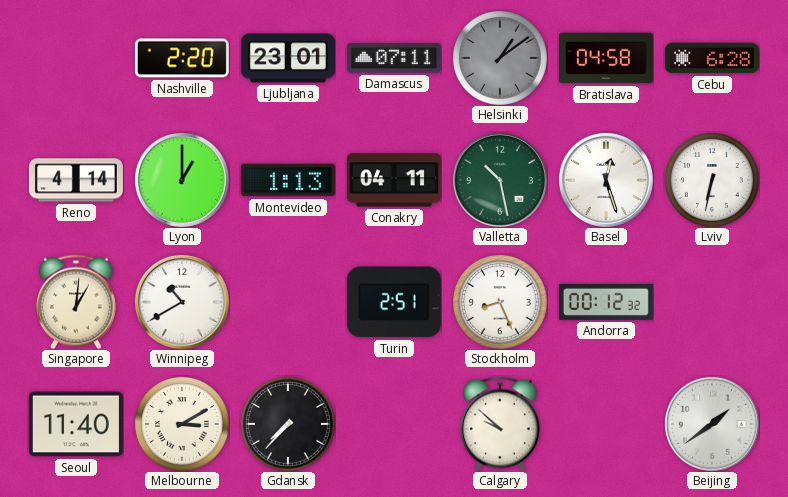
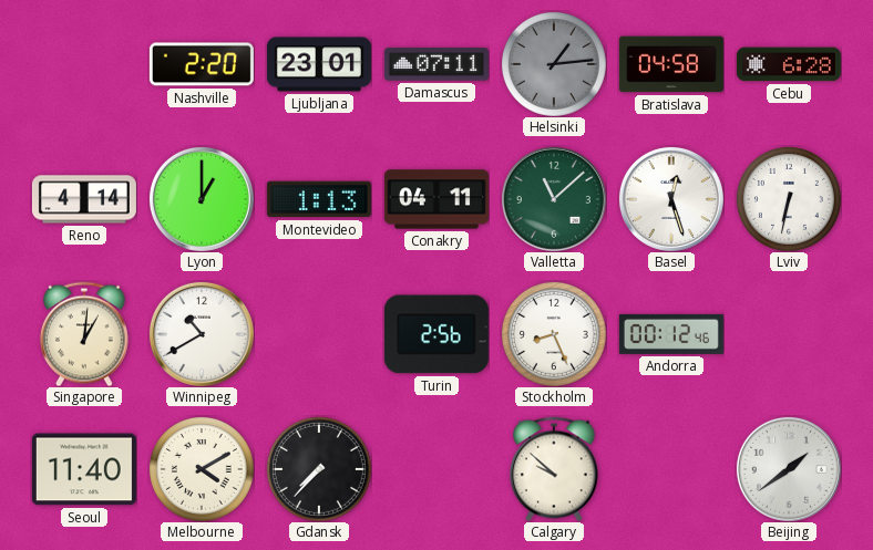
Helsinki: 1:09 -> 1:14
Valletta: 10:28 -> 11:08
Turin: 2:51 -> 2:56
Andorra: 00:12:32 -> 00:12:46
Melbourne: 3:10 -> 4:10
